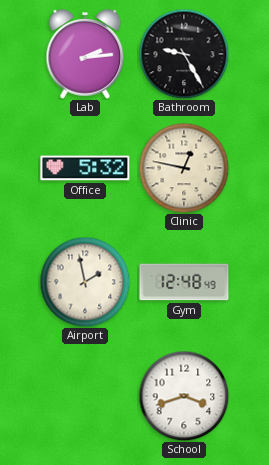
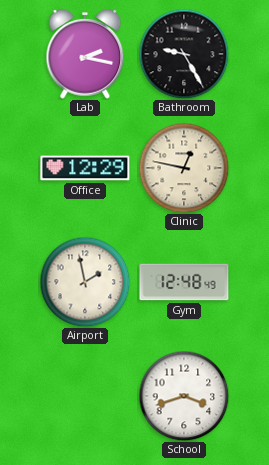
Lab: 2:14 -> 2:17
Office: 5:32 -> 12:29
